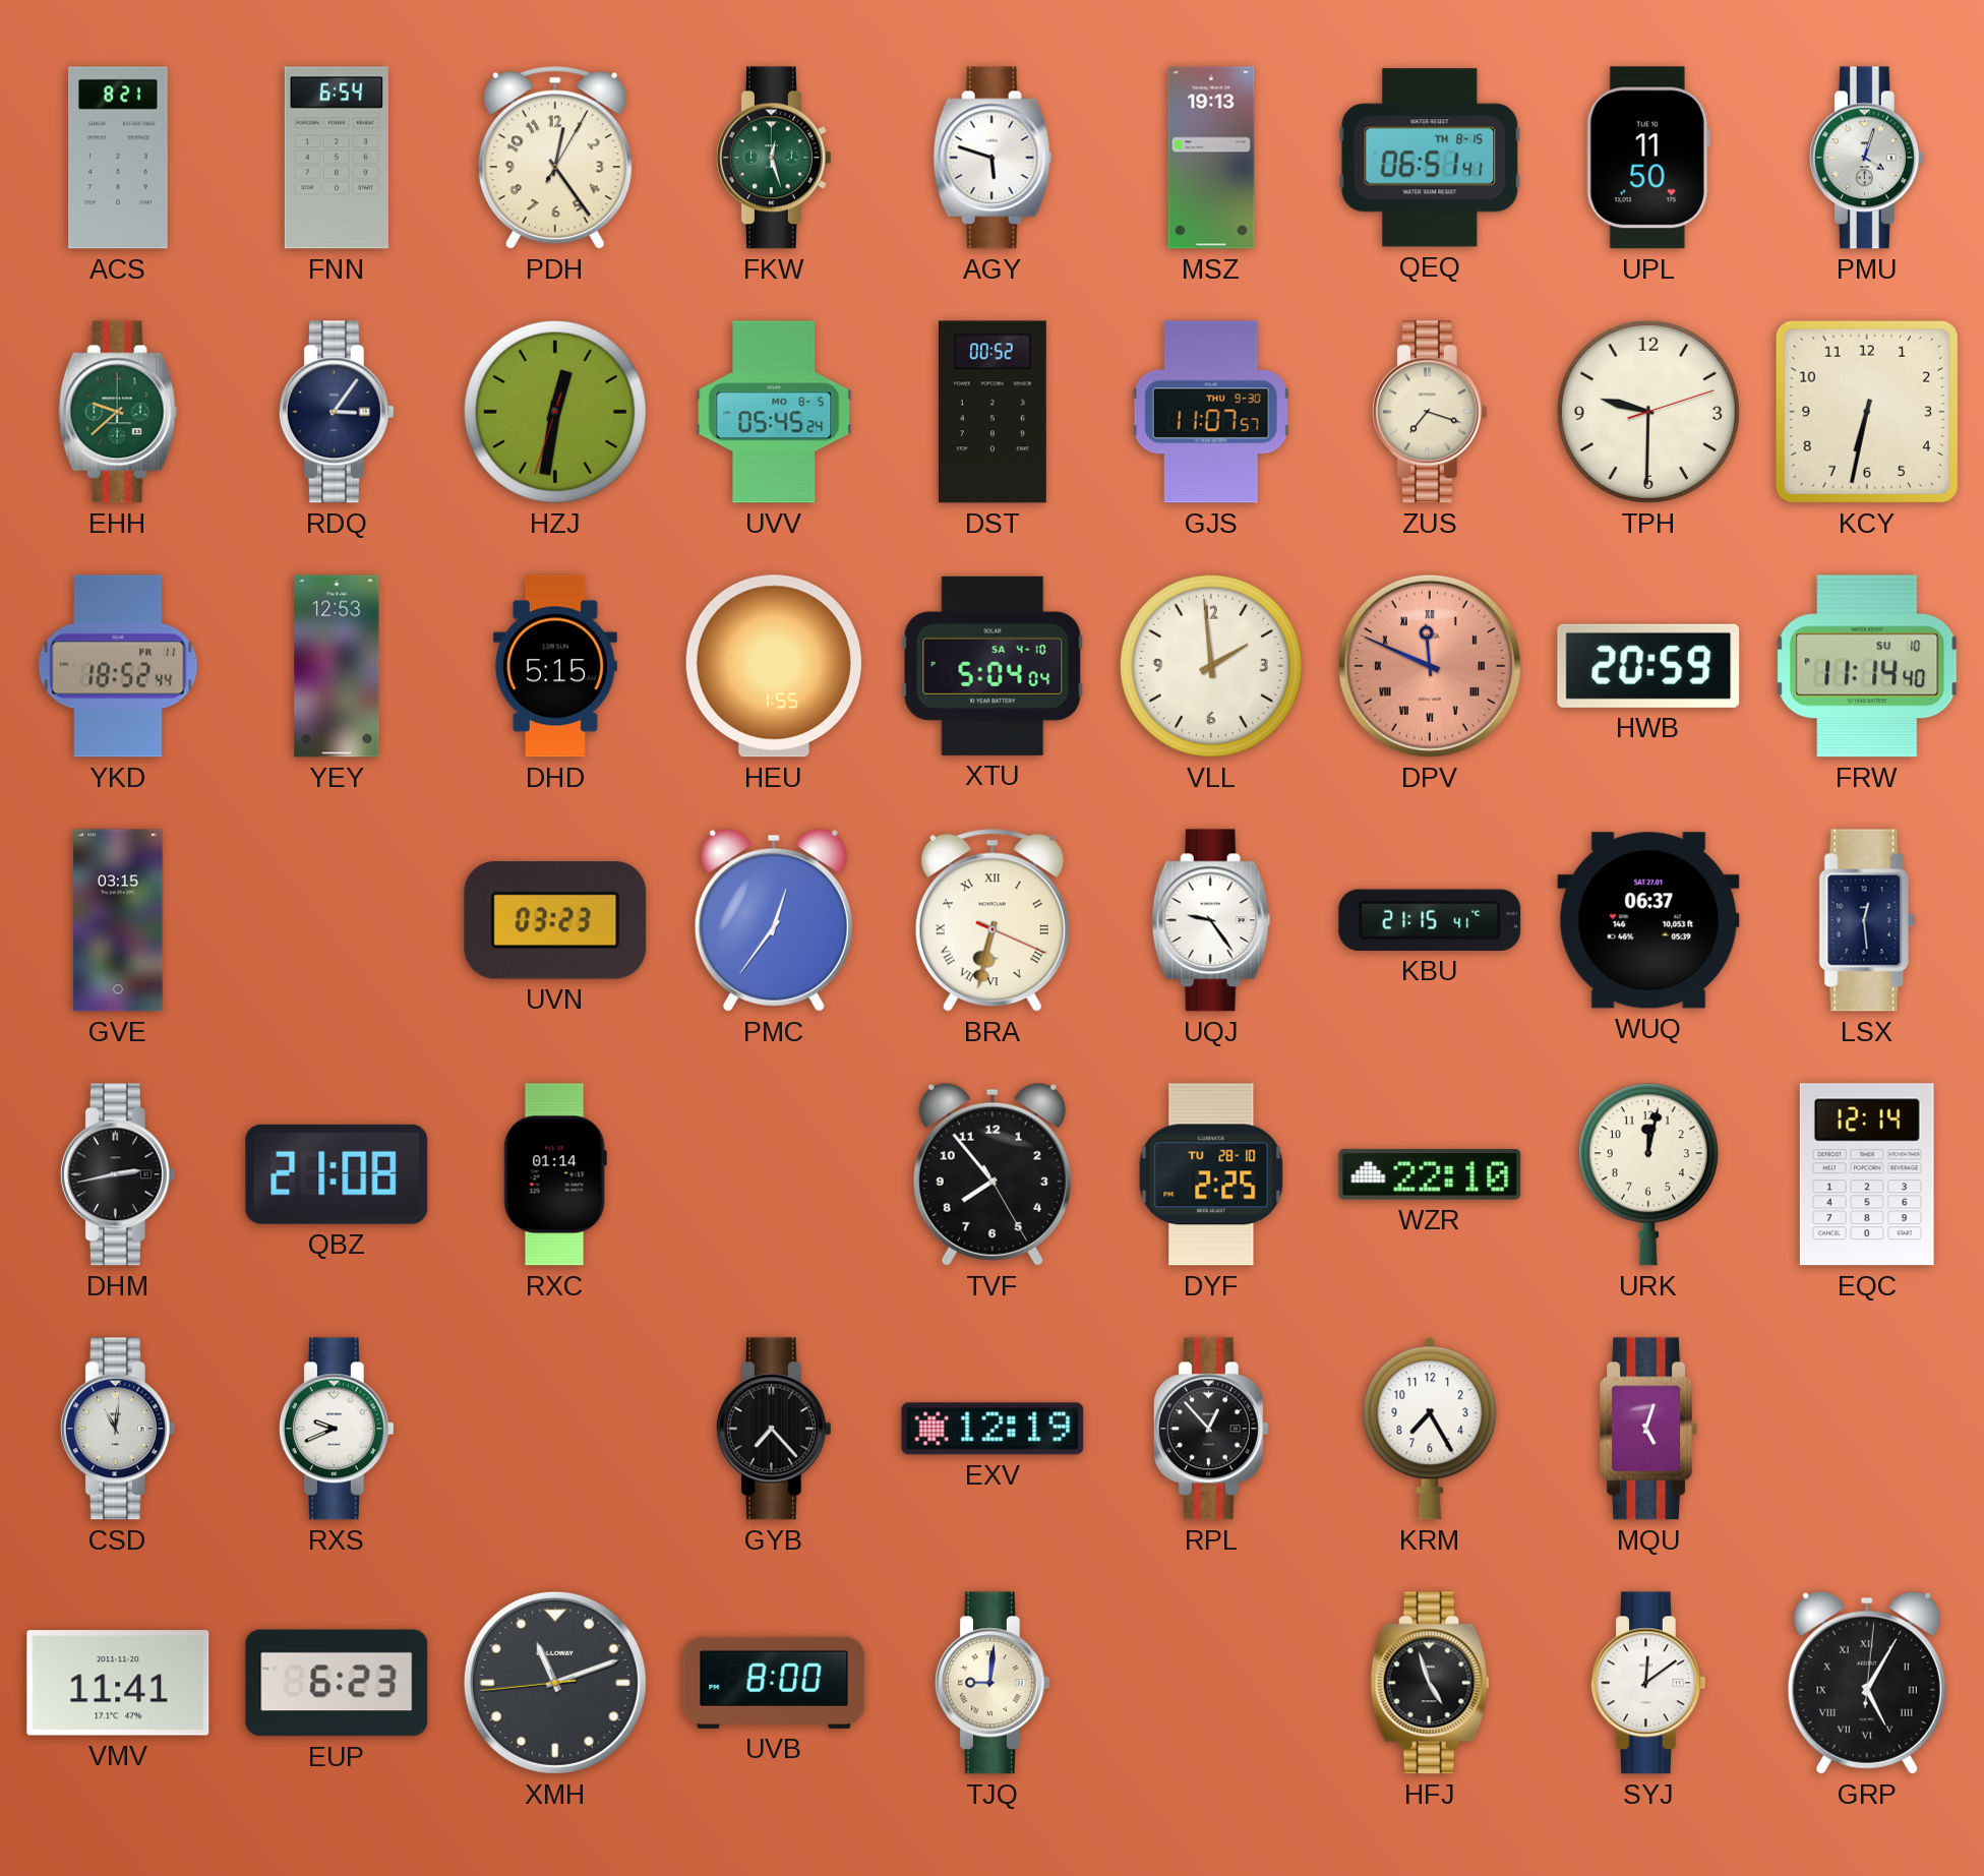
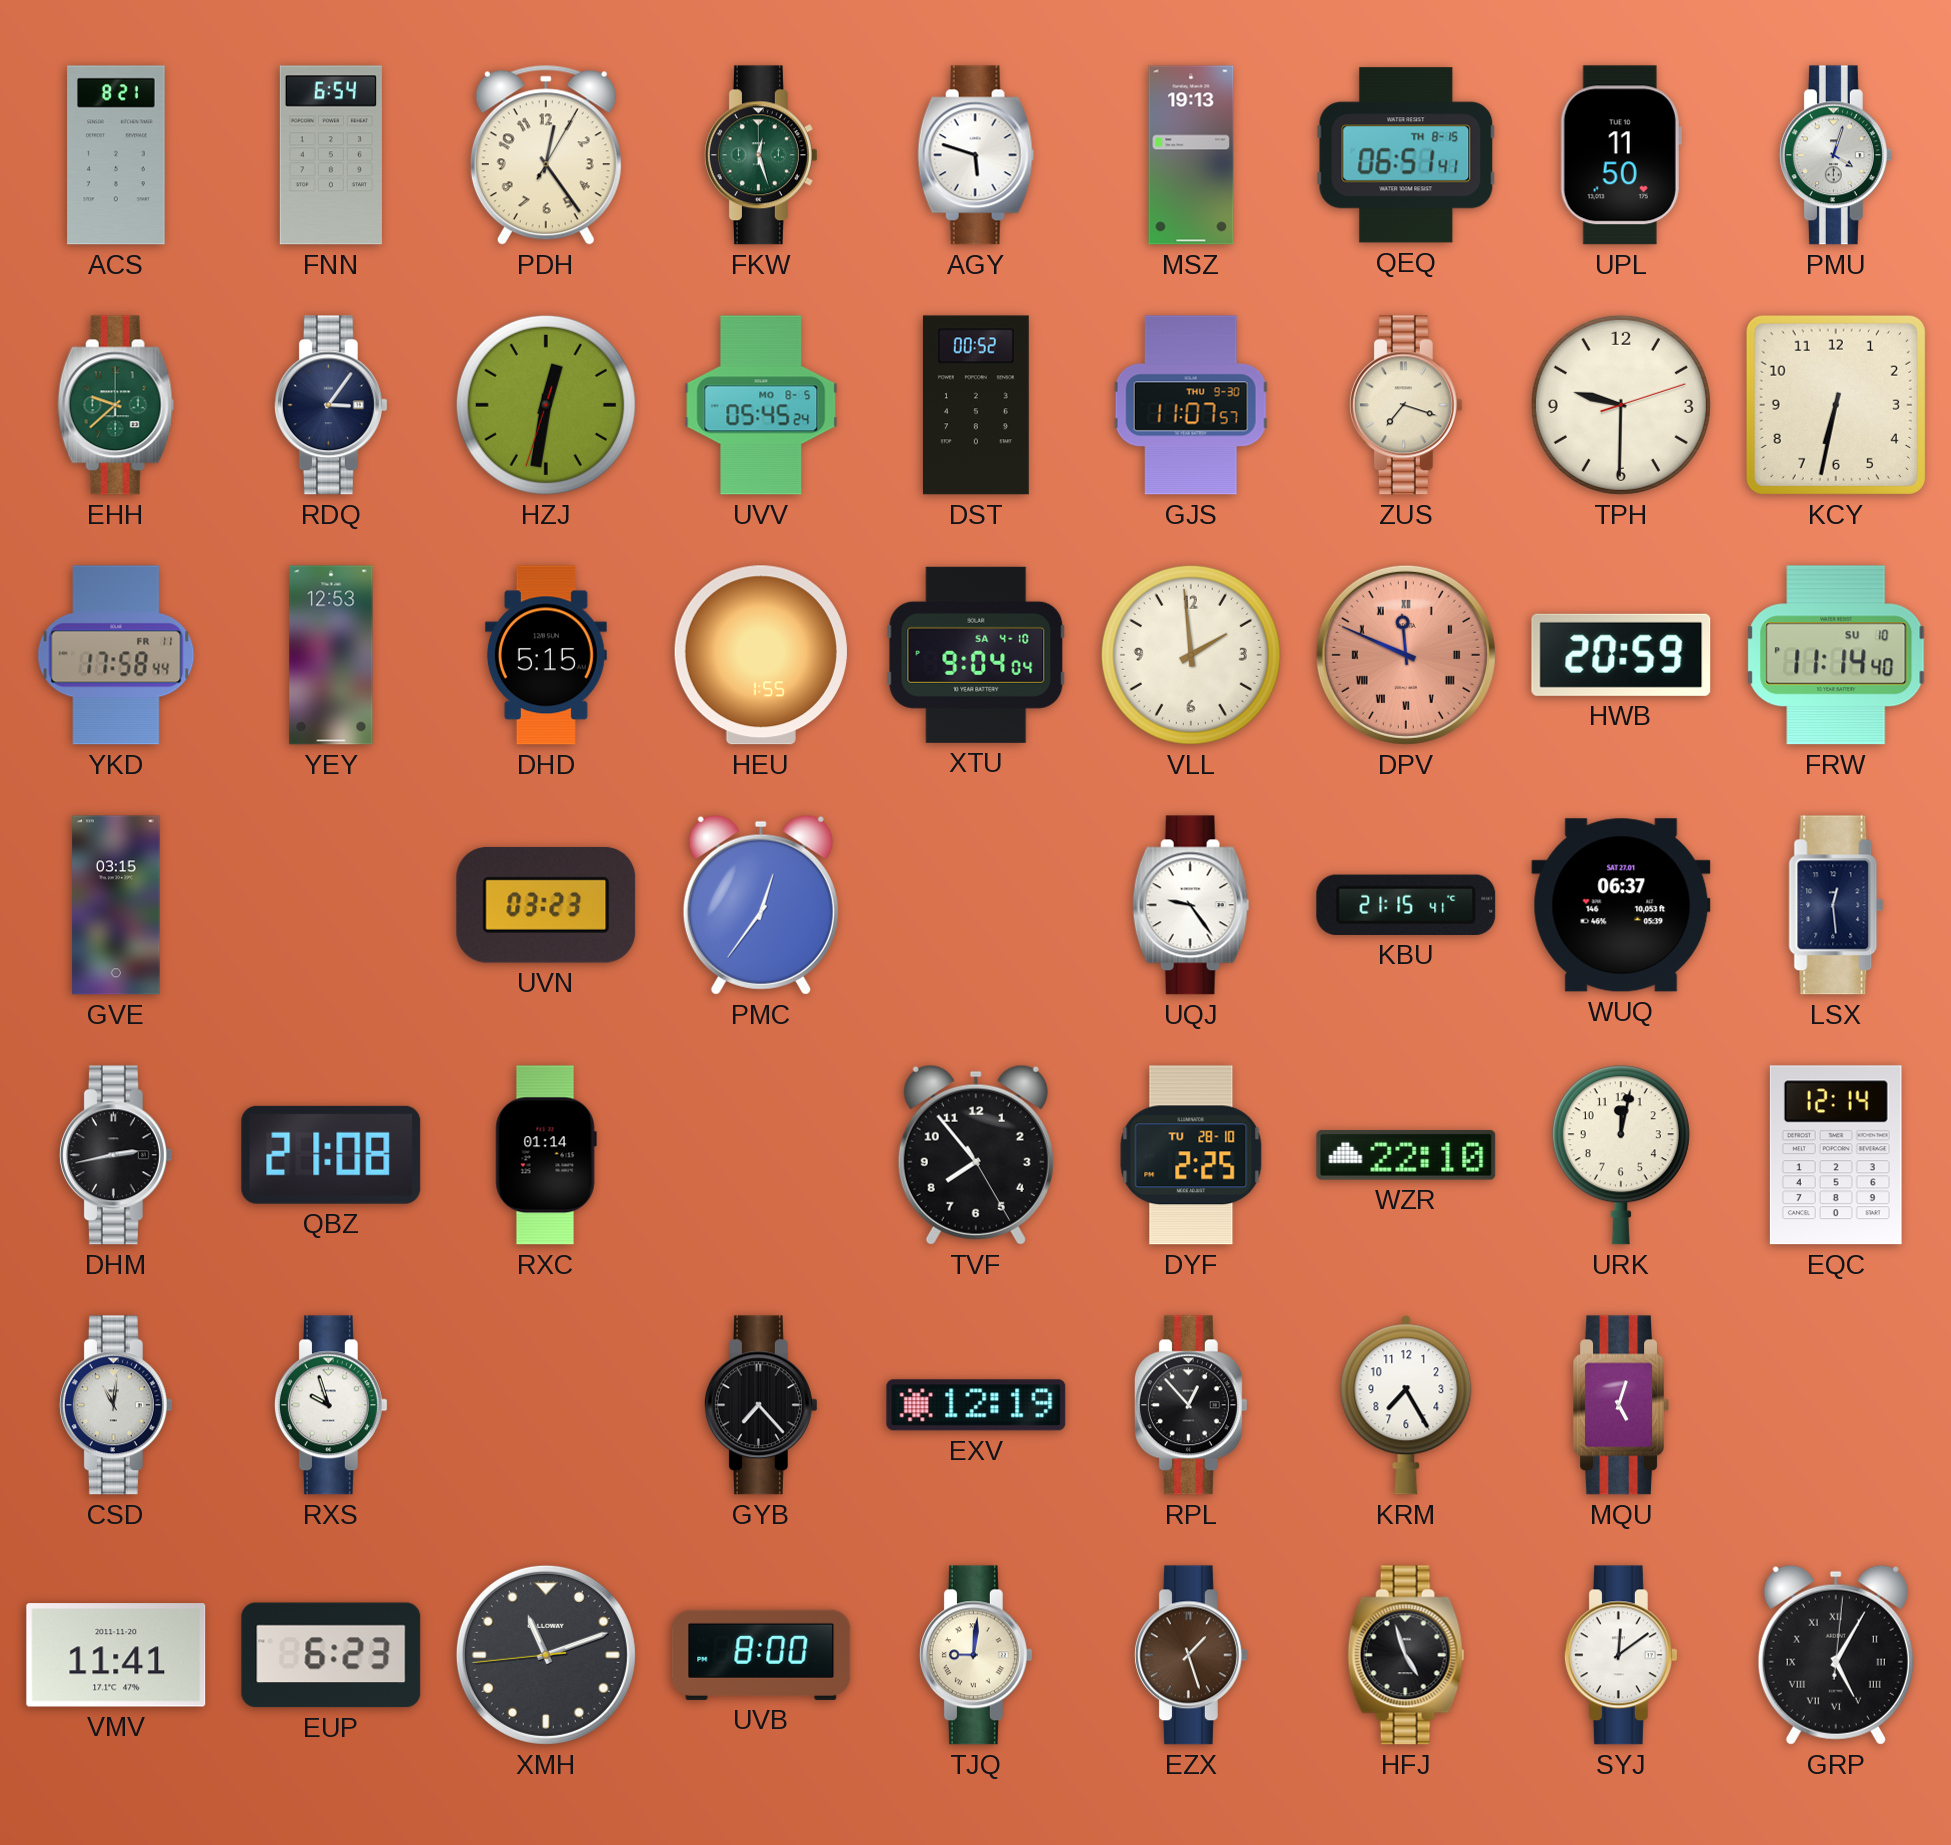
YKD: 18:52 -> 17:58
XTU: 5:04 -> 9:04
BRA: 6:32 -> none
RXS: 9:41 -> 9:57
EZX: none -> 1:27
